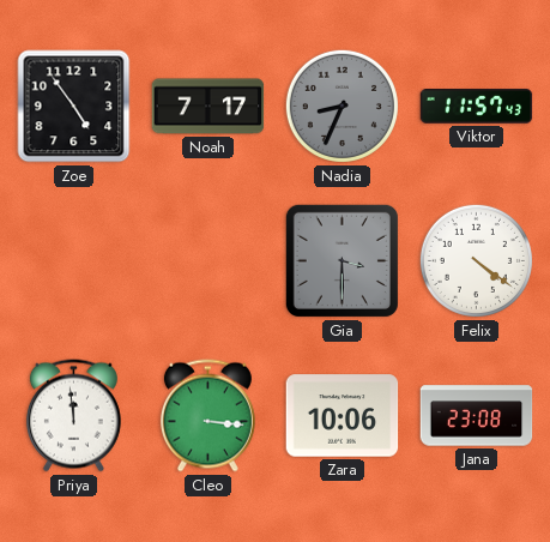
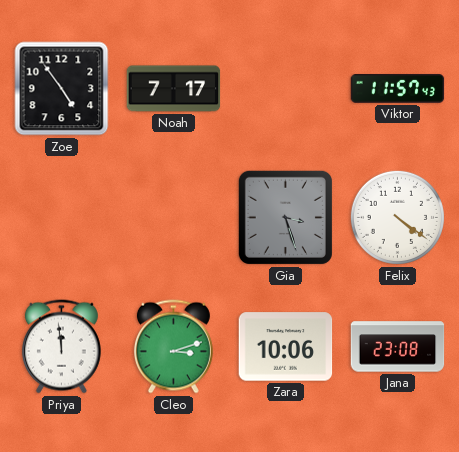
Nadia: 8:34 -> none
Gia: 3:30 -> 3:27
Cleo: 3:16 -> 3:12
